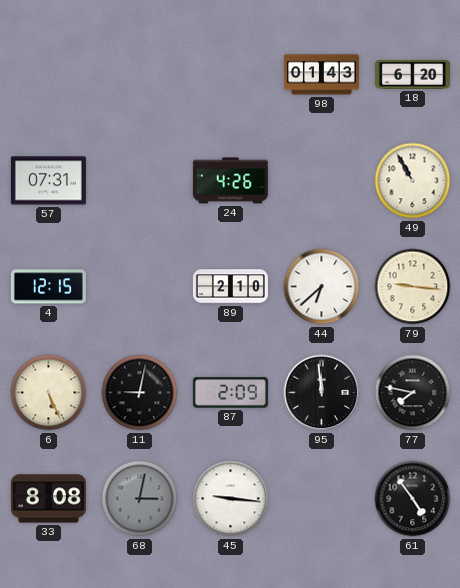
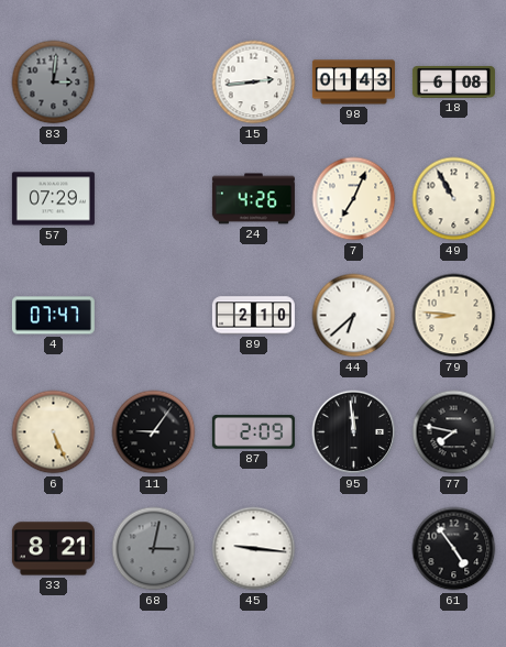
83: none -> 3:01
15: none -> 2:44
18: 6:20 -> 6:08
57: 07:31 -> 07:29
7: none -> 7:04
4: 12:15 -> 07:47
79: 9:16 -> 8:46
11: 9:02 -> 9:06
33: 8:08 -> 8:21
